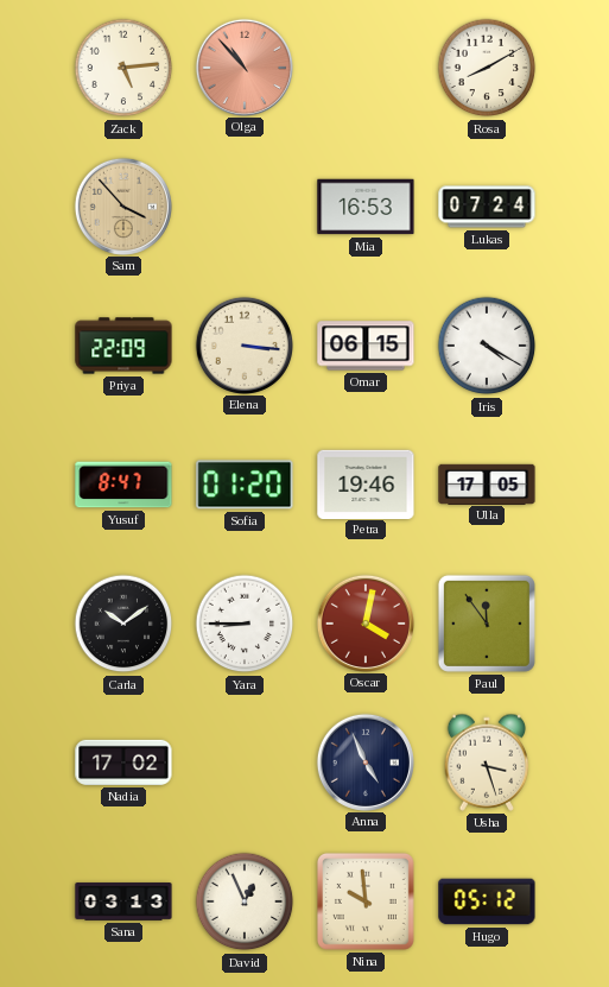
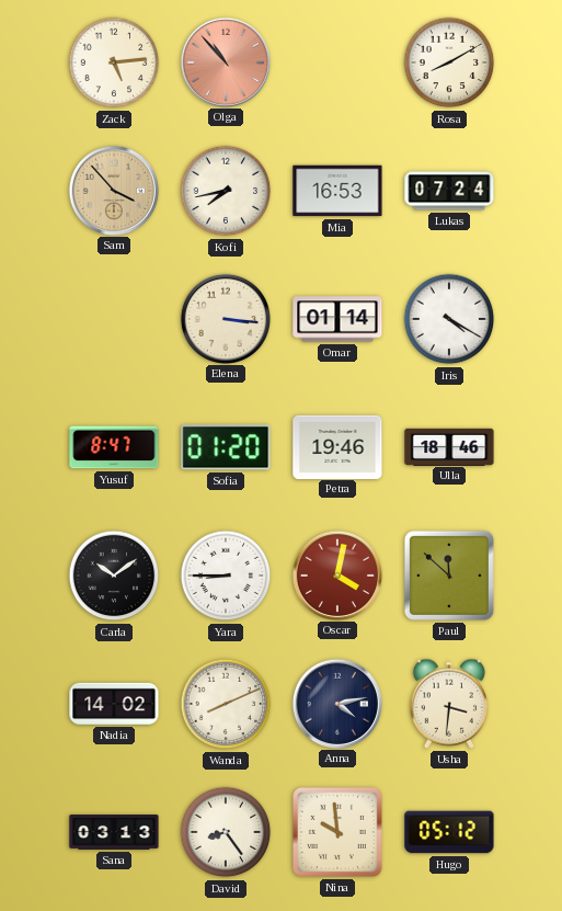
Kofi: none -> 7:43
Priya: 22:09 -> none
Omar: 06:15 -> 01:14
Ulla: 17:05 -> 18:46
Paul: 11:54 -> 11:52
Nadia: 17:02 -> 14:02
Wanda: none -> 8:11
Anna: 4:56 -> 4:13
Usha: 3:27 -> 3:31
David: 12:56 -> 8:24
